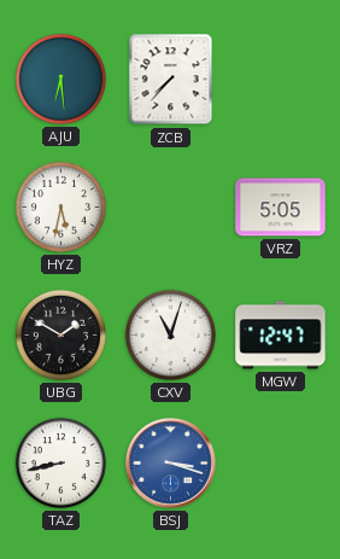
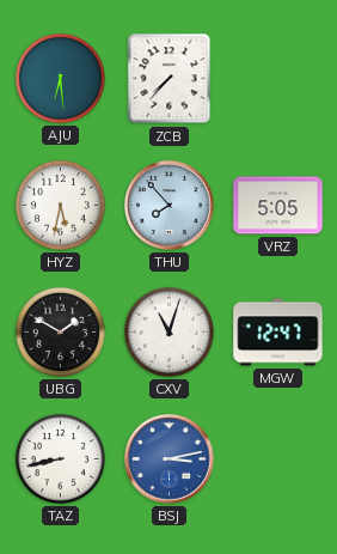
THU: none -> 7:53
BSJ: 3:18 -> 3:13
